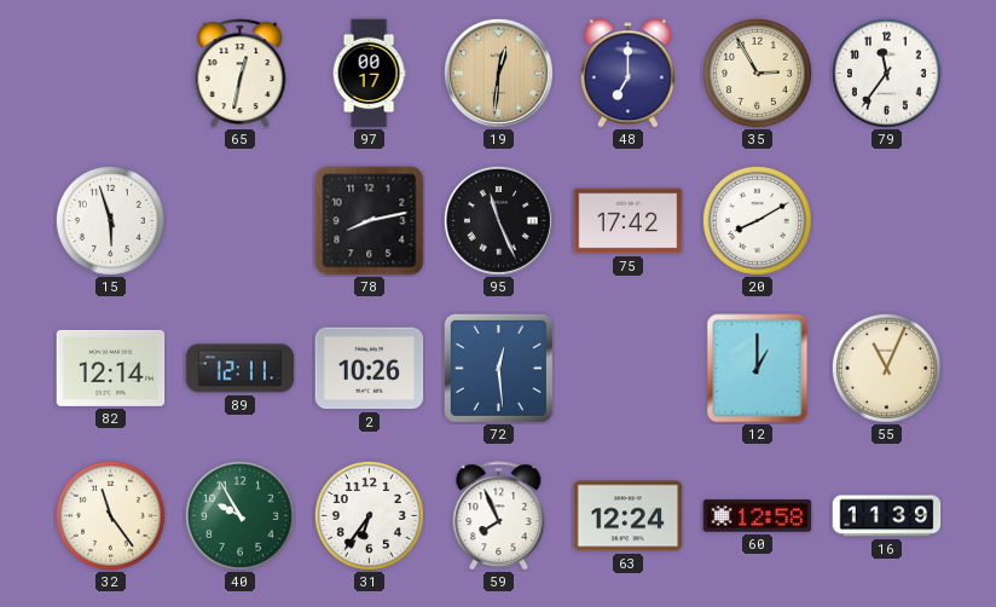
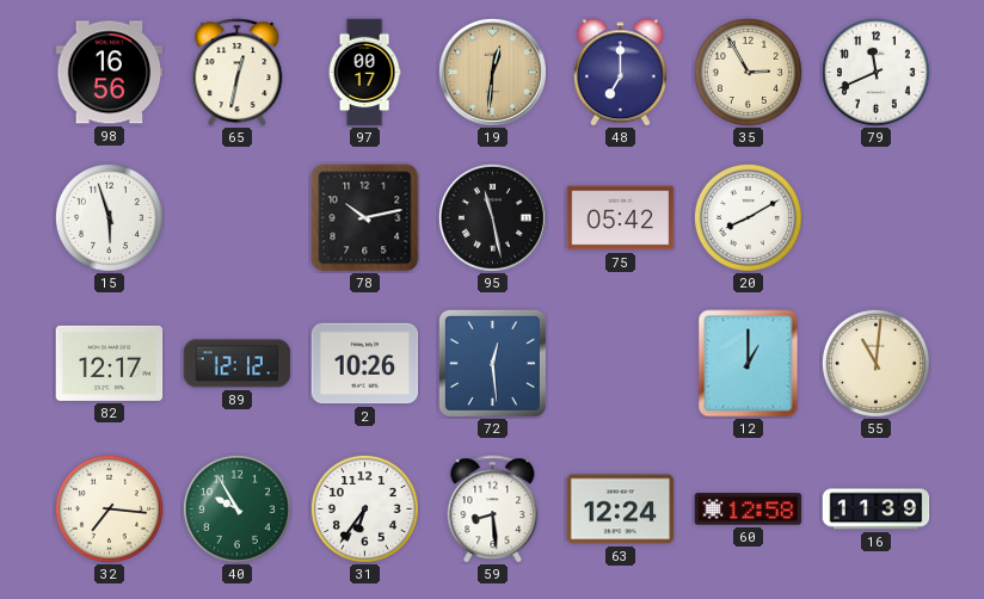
98: none -> 16:56
79: 11:36 -> 11:41
78: 8:13 -> 10:13
95: 11:26 -> 11:28
75: 17:42 -> 05:42
82: 12:14 -> 12:17
89: 12:11 -> 12:12
55: 11:04 -> 11:01
32: 11:24 -> 7:16
59: 7:56 -> 8:29
